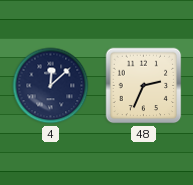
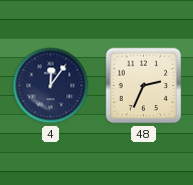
4: 12:08 -> 12:06
